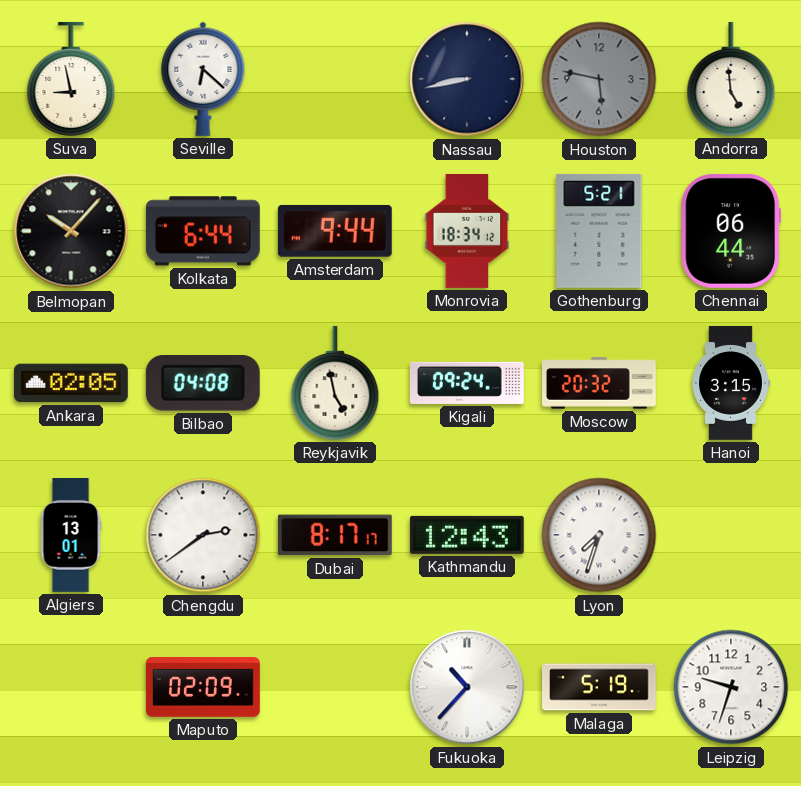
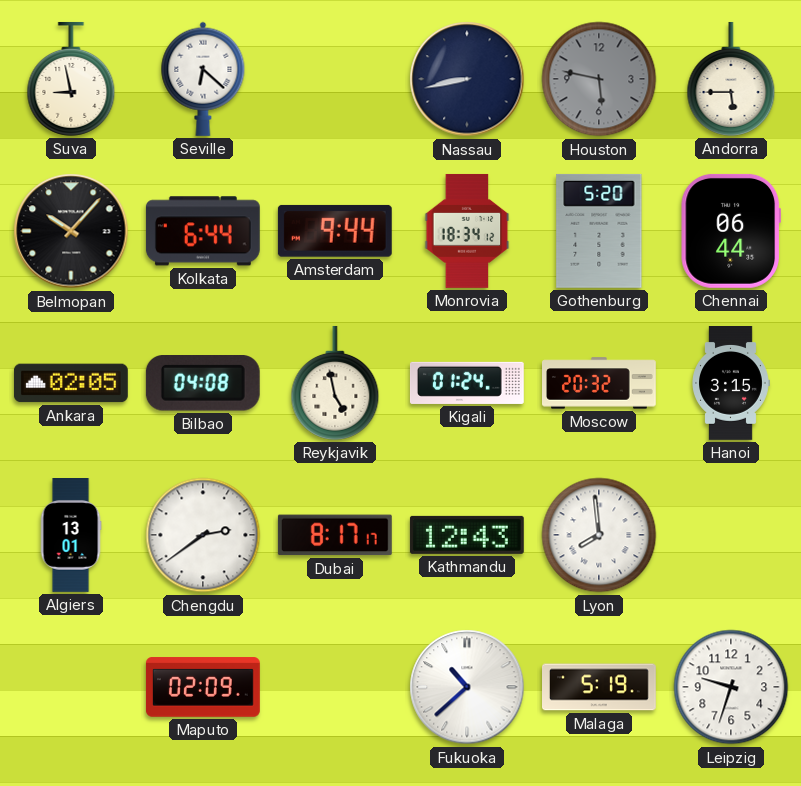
Andorra: 4:59 -> 5:45
Gothenburg: 5:21 -> 5:20
Kigali: 09:24 -> 01:24
Lyon: 7:33 -> 7:59
Fukuoka: 10:37 -> 10:38
